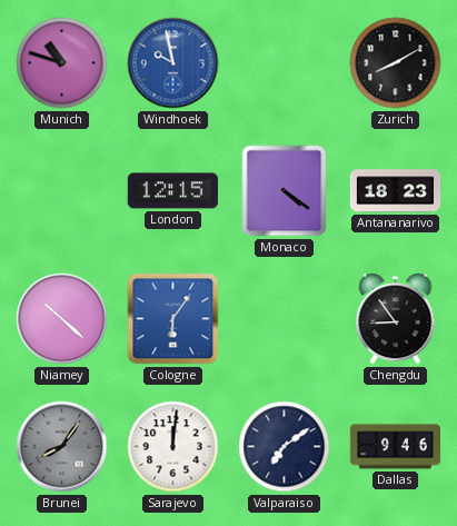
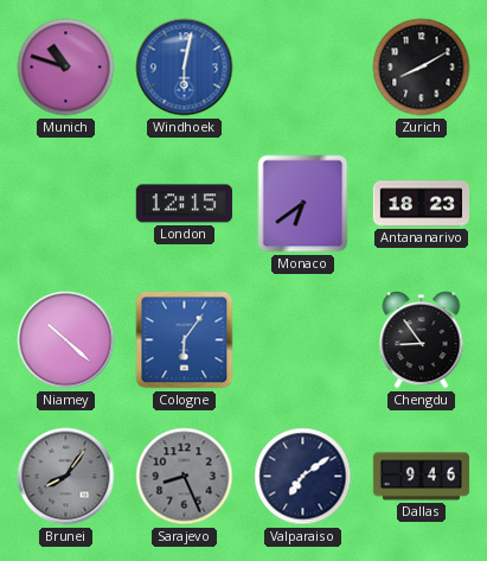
Windhoek: 9:58 -> 6:02
Monaco: 4:21 -> 6:39
Sarajevo: 12:01 -> 8:26
Sarajevo dial: white -> grey
